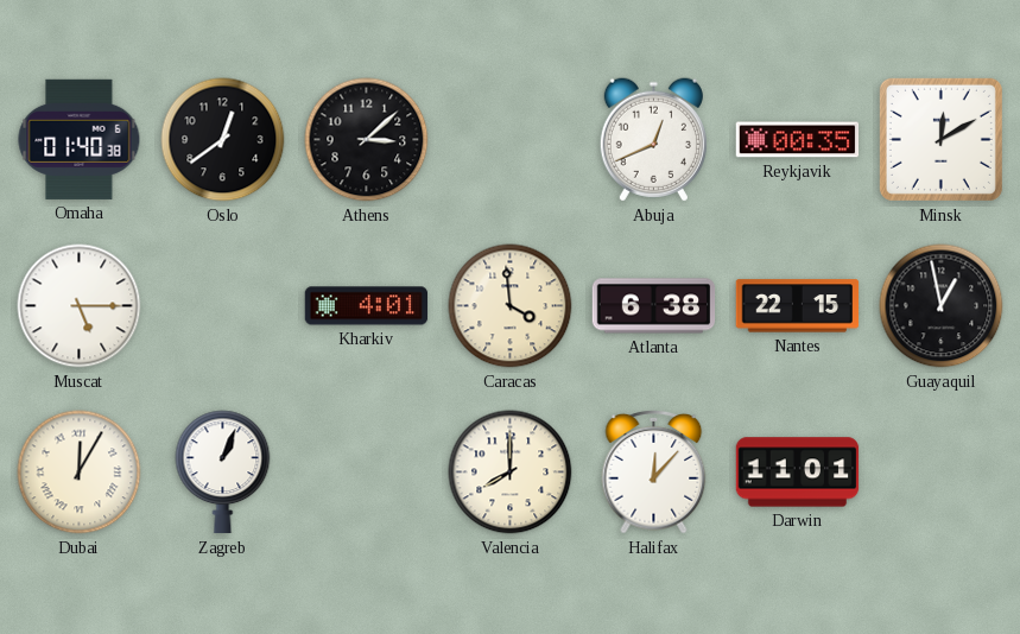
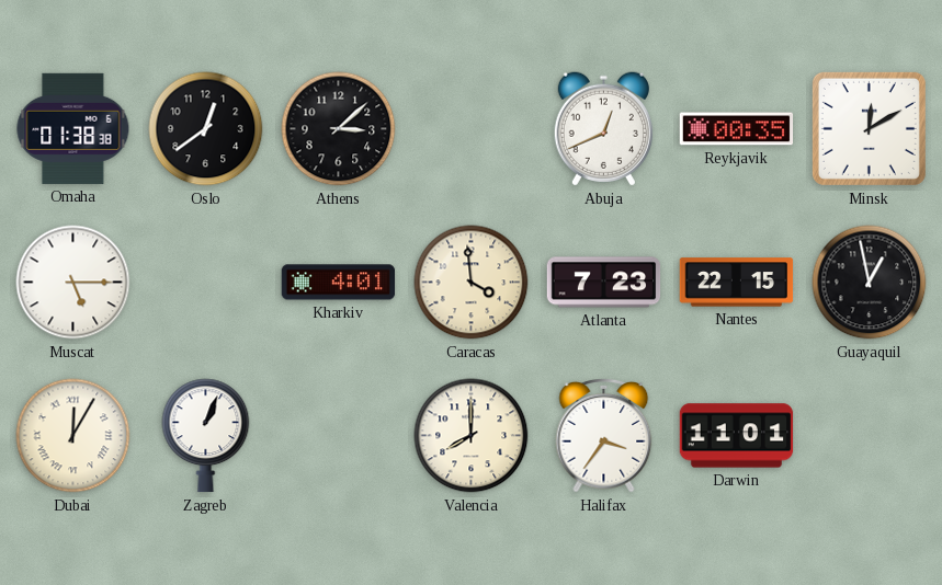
Omaha: 01:40 -> 01:38
Atlanta: 6:38 -> 7:23
Halifax: 12:07 -> 3:36
